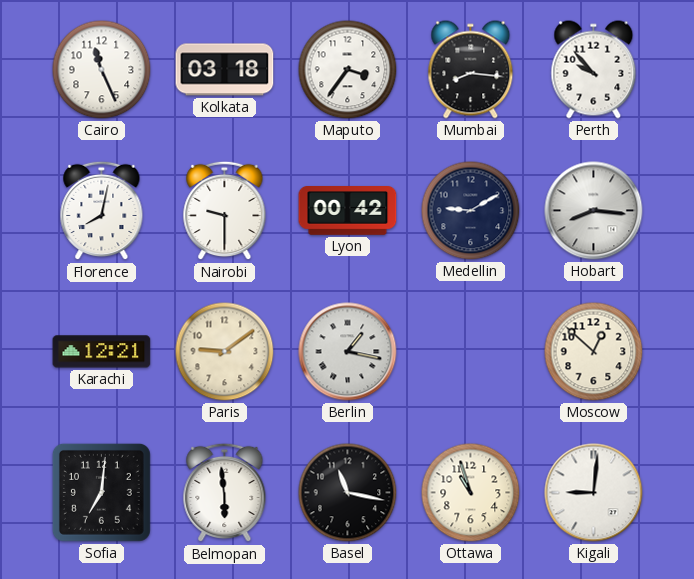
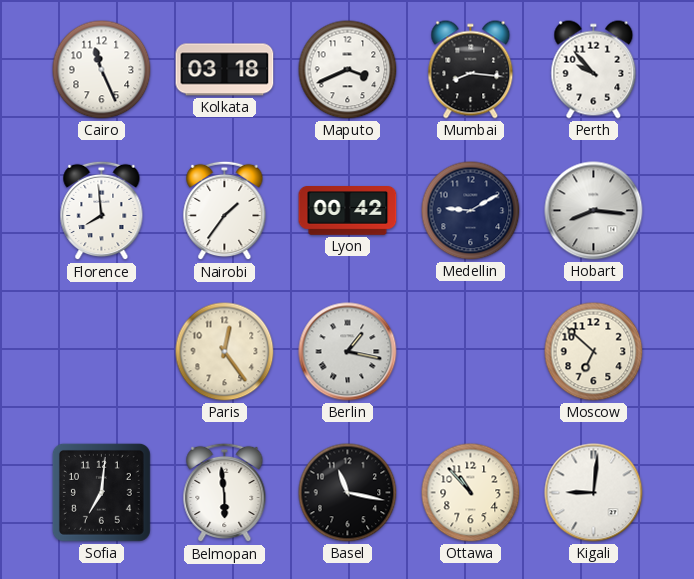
Maputo: 3:36 -> 3:41
Florence: 8:02 -> 7:59
Nairobi: 9:30 -> 1:36
Karachi: 12:21 -> none
Paris: 9:09 -> 12:24
Moscow: 12:52 -> 6:52
Ottawa: 10:57 -> 10:53
